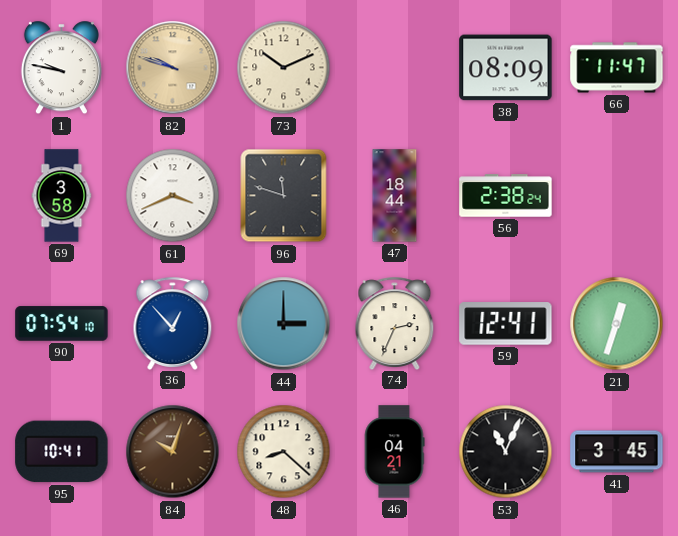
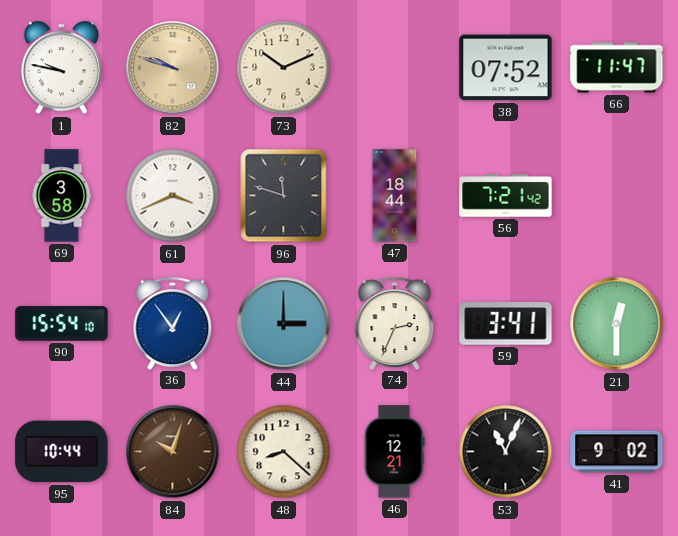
38: 08:09 -> 07:52
56: 2:38 -> 7:21
90: 07:54 -> 15:54
36: 12:53 -> 12:54
59: 12:41 -> 3:41
21: 12:33 -> 12:30
95: 10:41 -> 10:44
46: 04:21 -> 12:21
41: 3:45 -> 9:02
